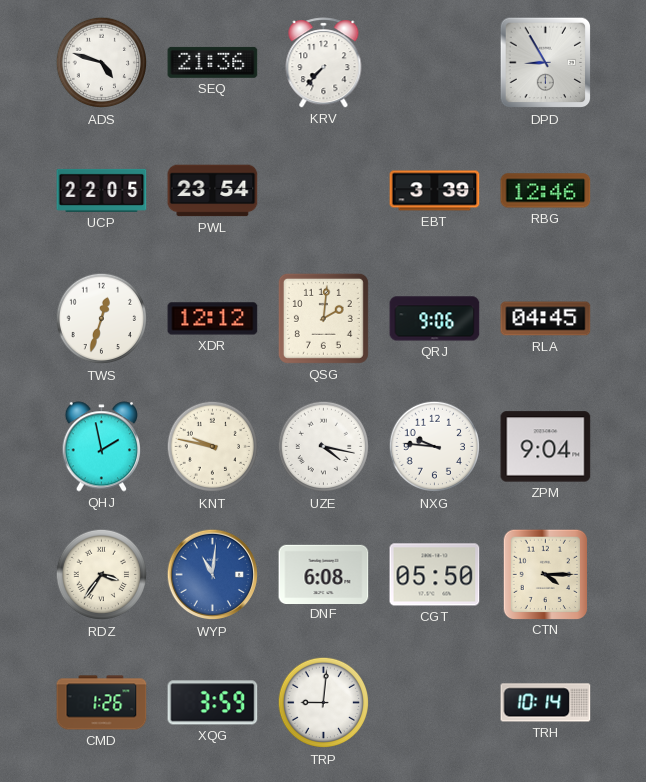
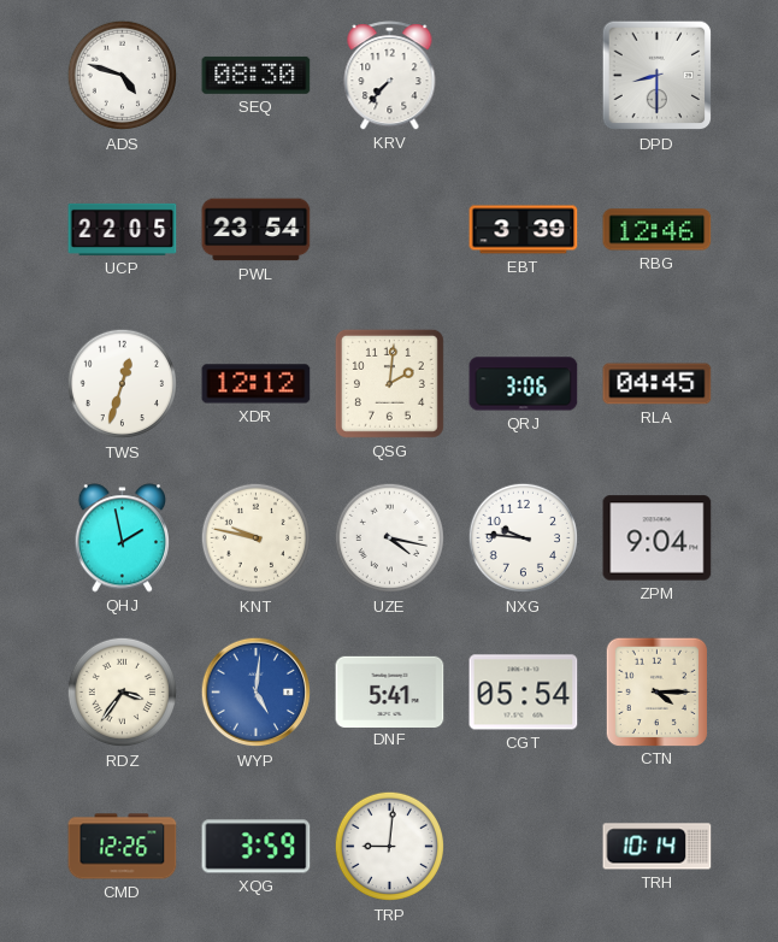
SEQ: 21:36 -> 08:30
DPD: 8:55 -> 8:30
QRJ: 9:06 -> 3:06
WYP: 11:01 -> 5:01
DNF: 6:08 -> 5:41
CGT: 05:50 -> 05:54
CMD: 1:26 -> 12:26
